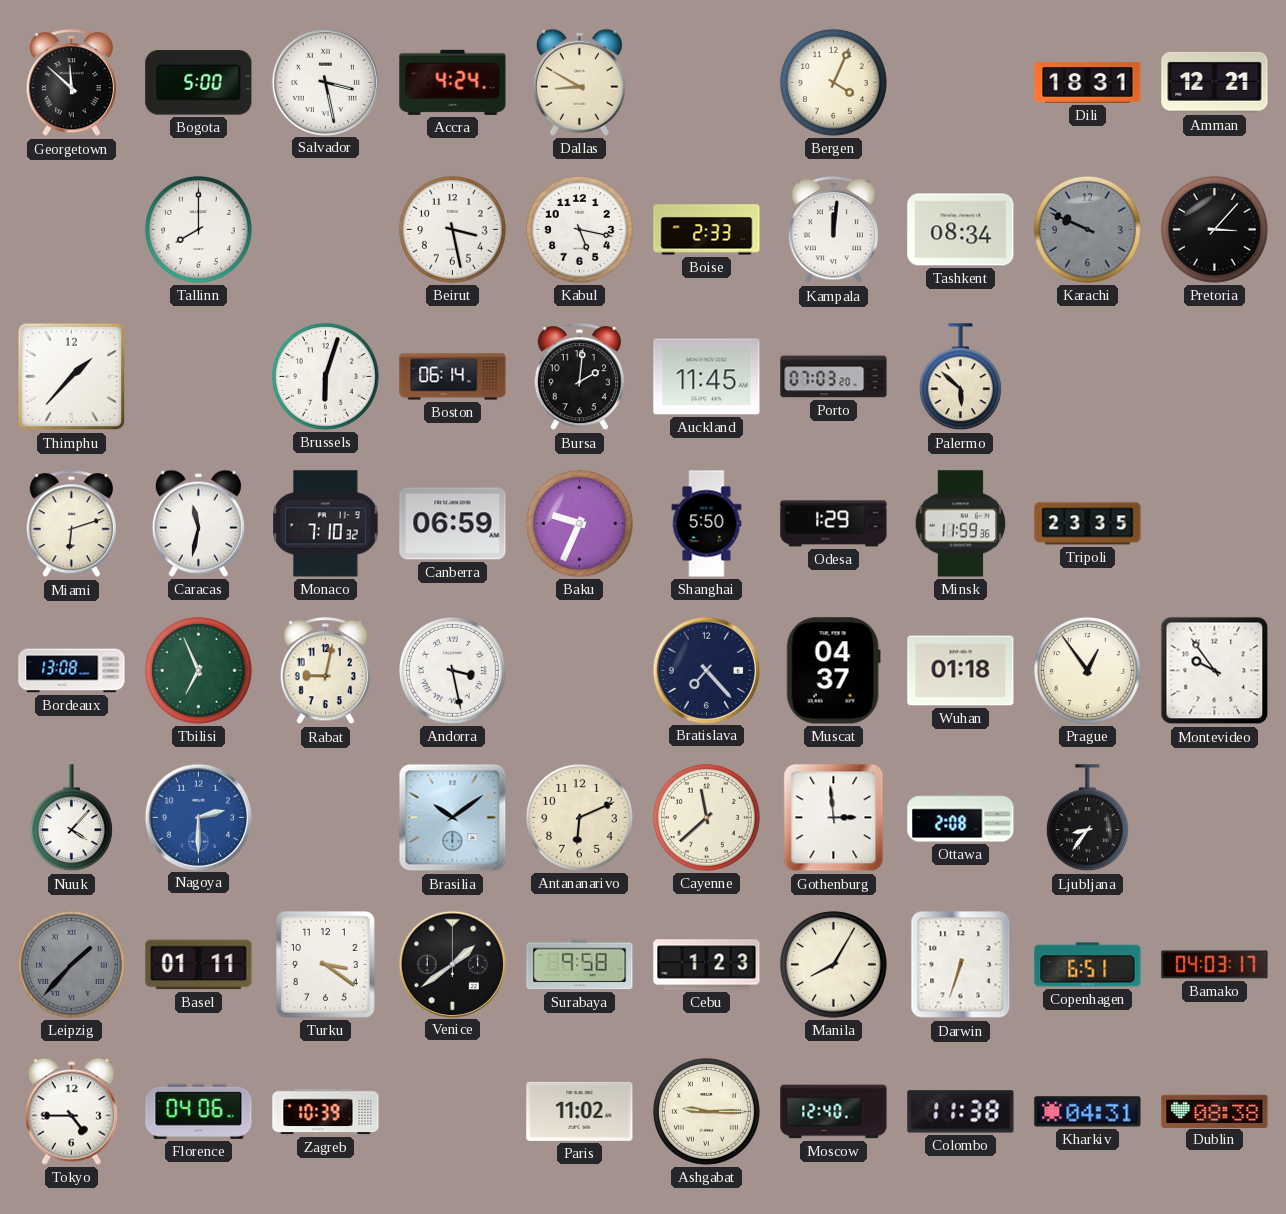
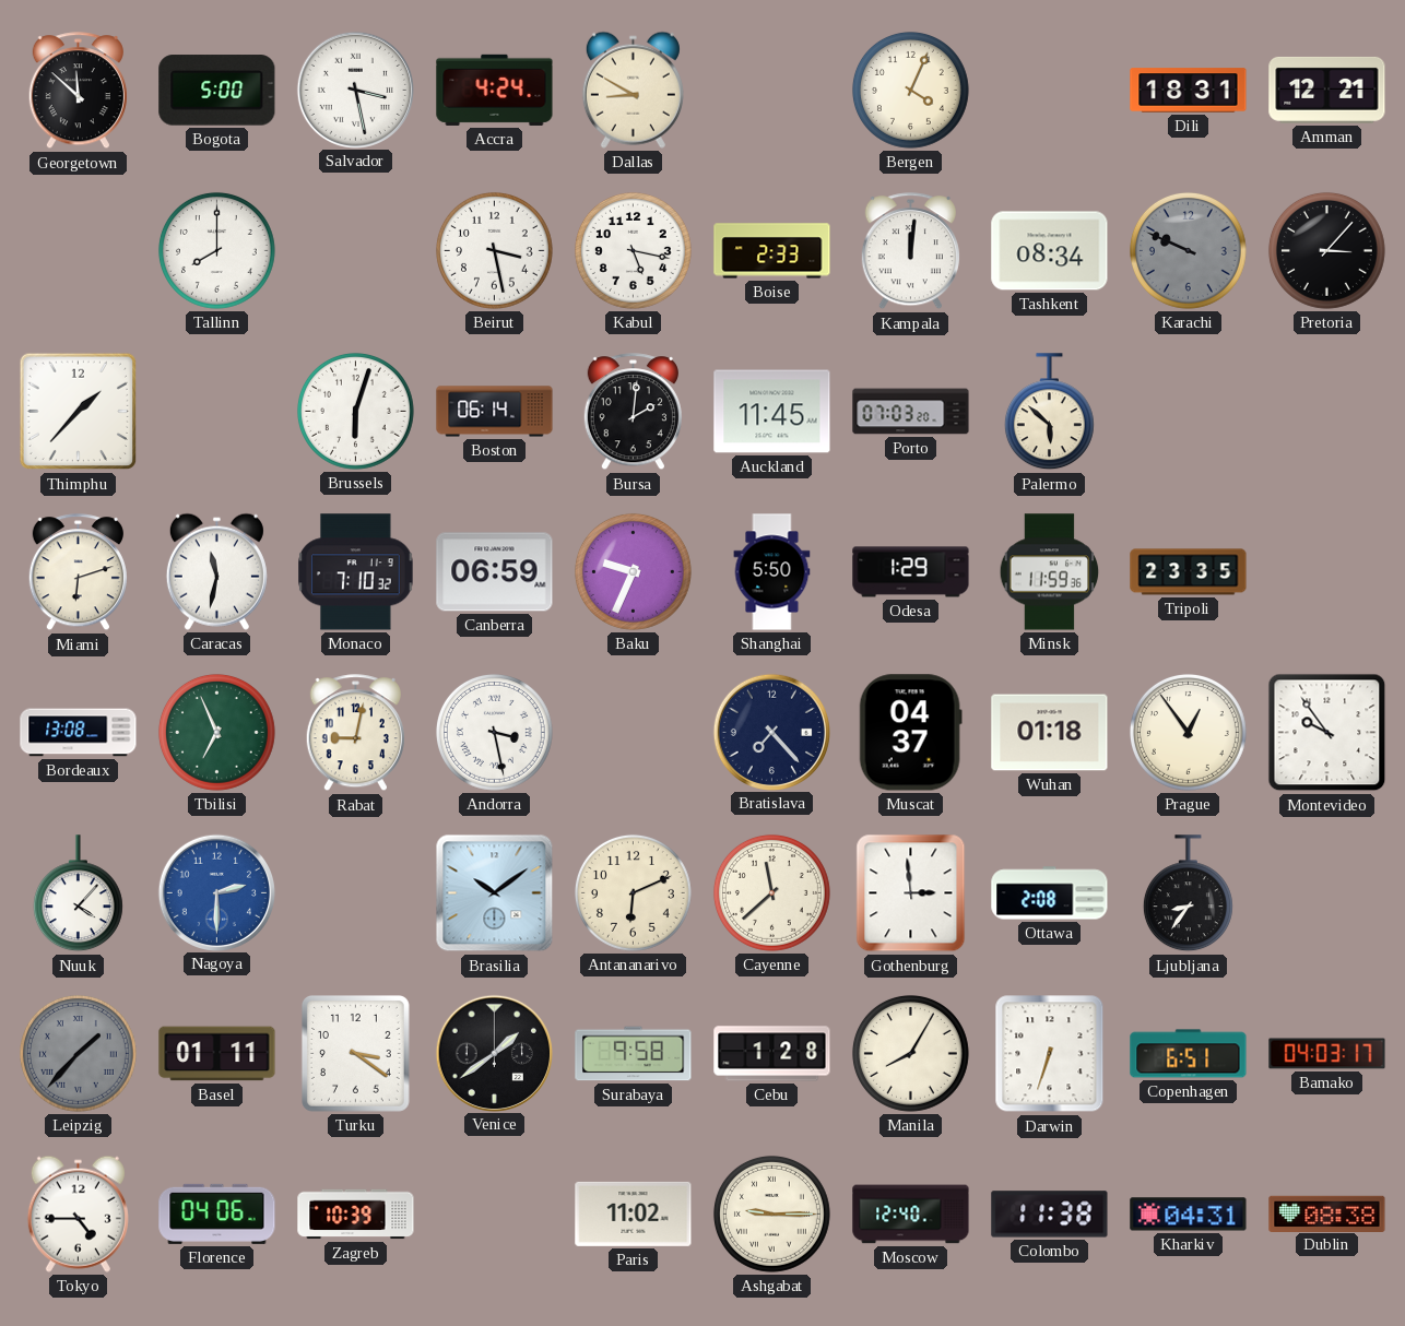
Cebu: 1:23 -> 1:28
